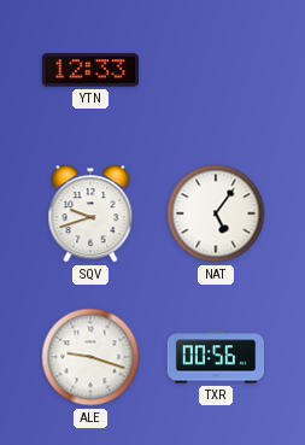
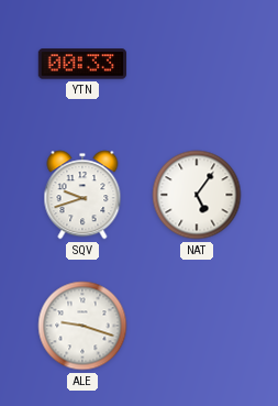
YTN: 12:33 -> 00:33
TXR: 00:56 -> none
